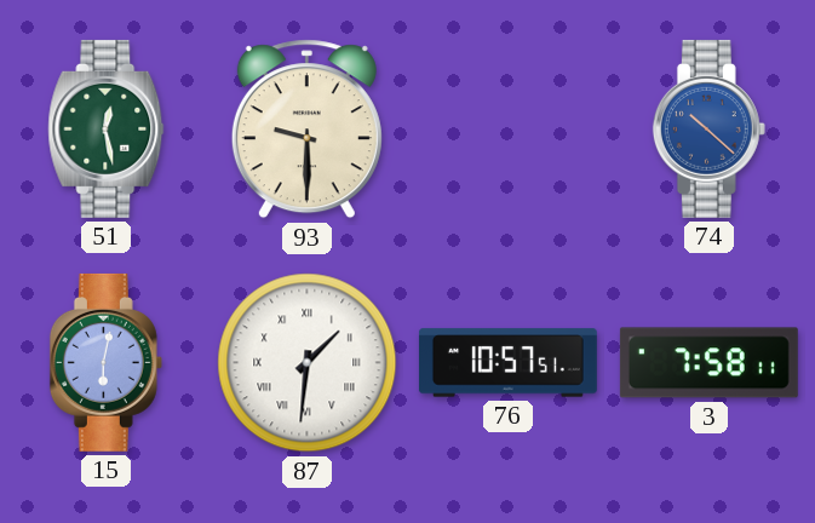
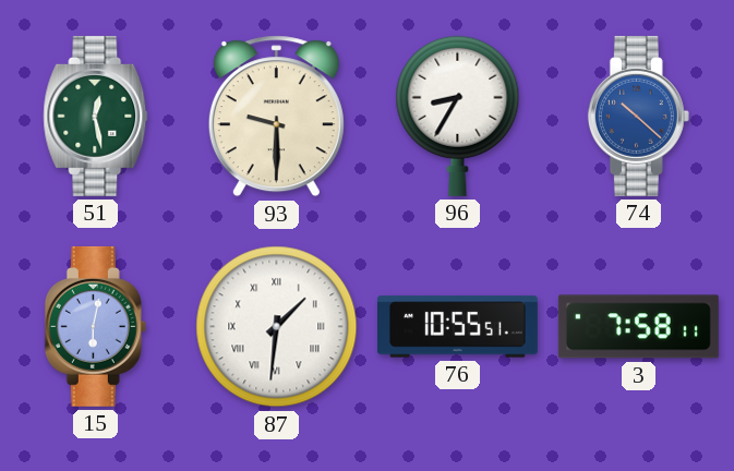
96: none -> 8:35
76: 10:57 -> 10:55
